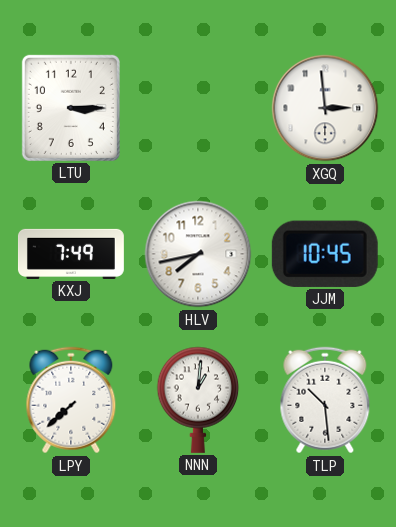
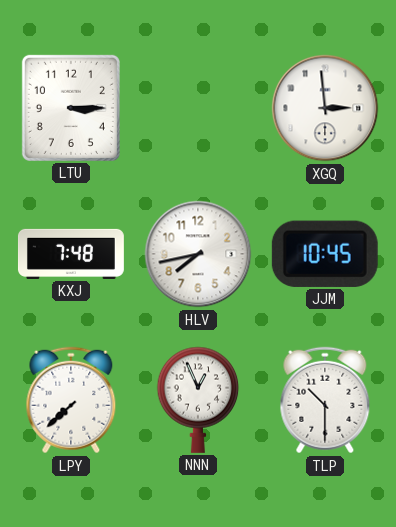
KXJ: 7:49 -> 7:48
NNN: 1:01 -> 12:56
TLP: 10:29 -> 10:30
